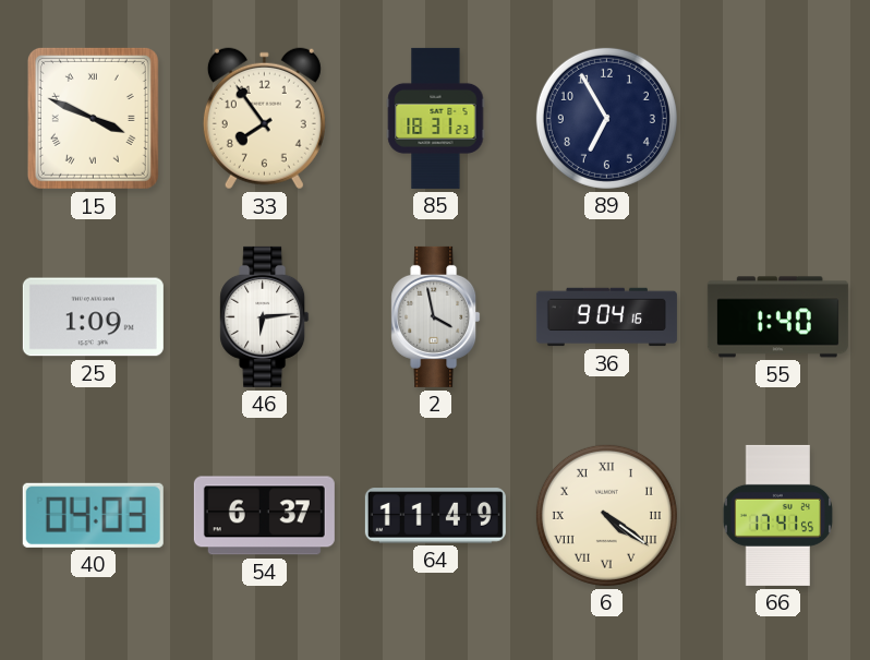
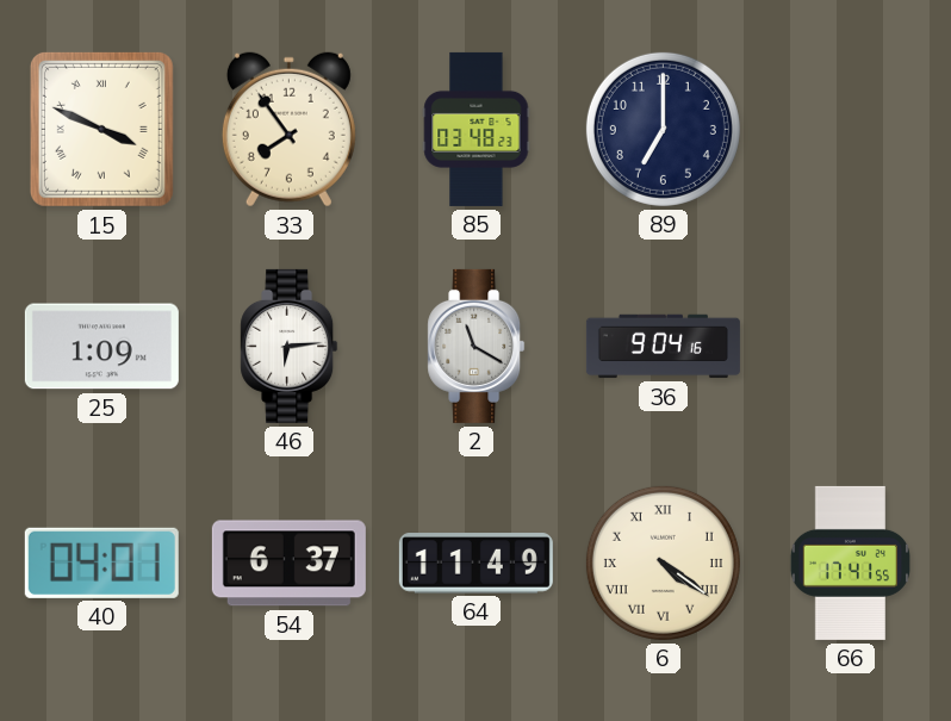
85: 18:31 -> 03:48
89: 6:55 -> 7:00
2: 3:58 -> 11:20
55: 1:40 -> none
40: 04:03 -> 04:01
